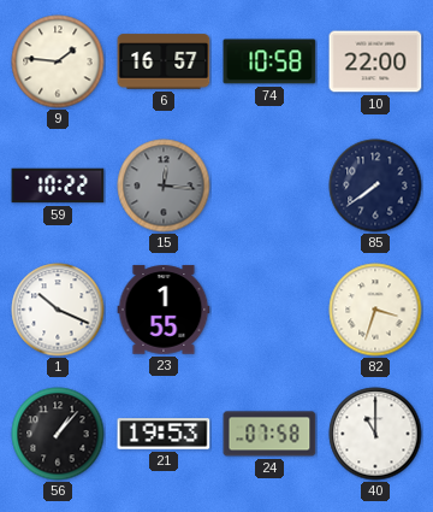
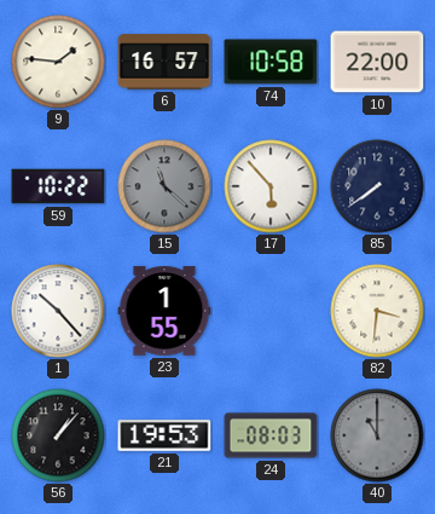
15: 12:16 -> 11:22
17: none -> 5:53
1: 10:19 -> 10:23
82: 3:33 -> 3:31
24: 07:58 -> 08:03
40 dial: white -> grey
